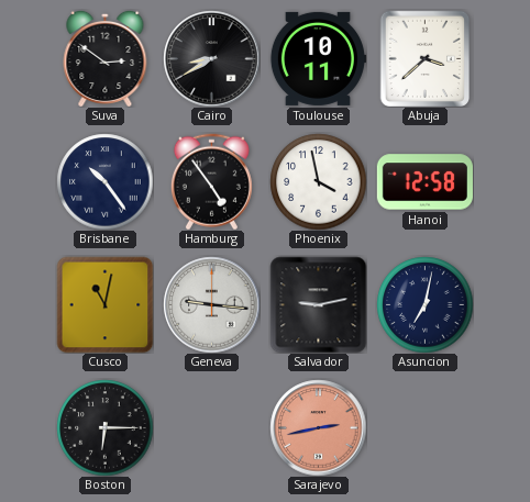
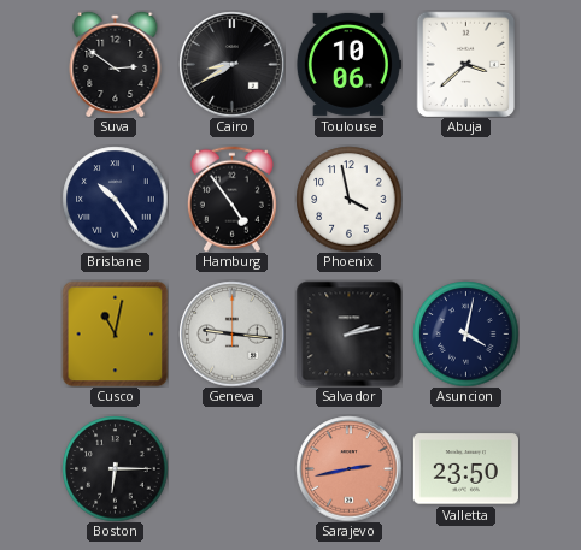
Toulouse: 10:11 -> 10:06
Hanoi: 12:58 -> none
Salvador: 9:13 -> 2:13
Asuncion: 7:02 -> 4:02
Valletta: none -> 23:50
